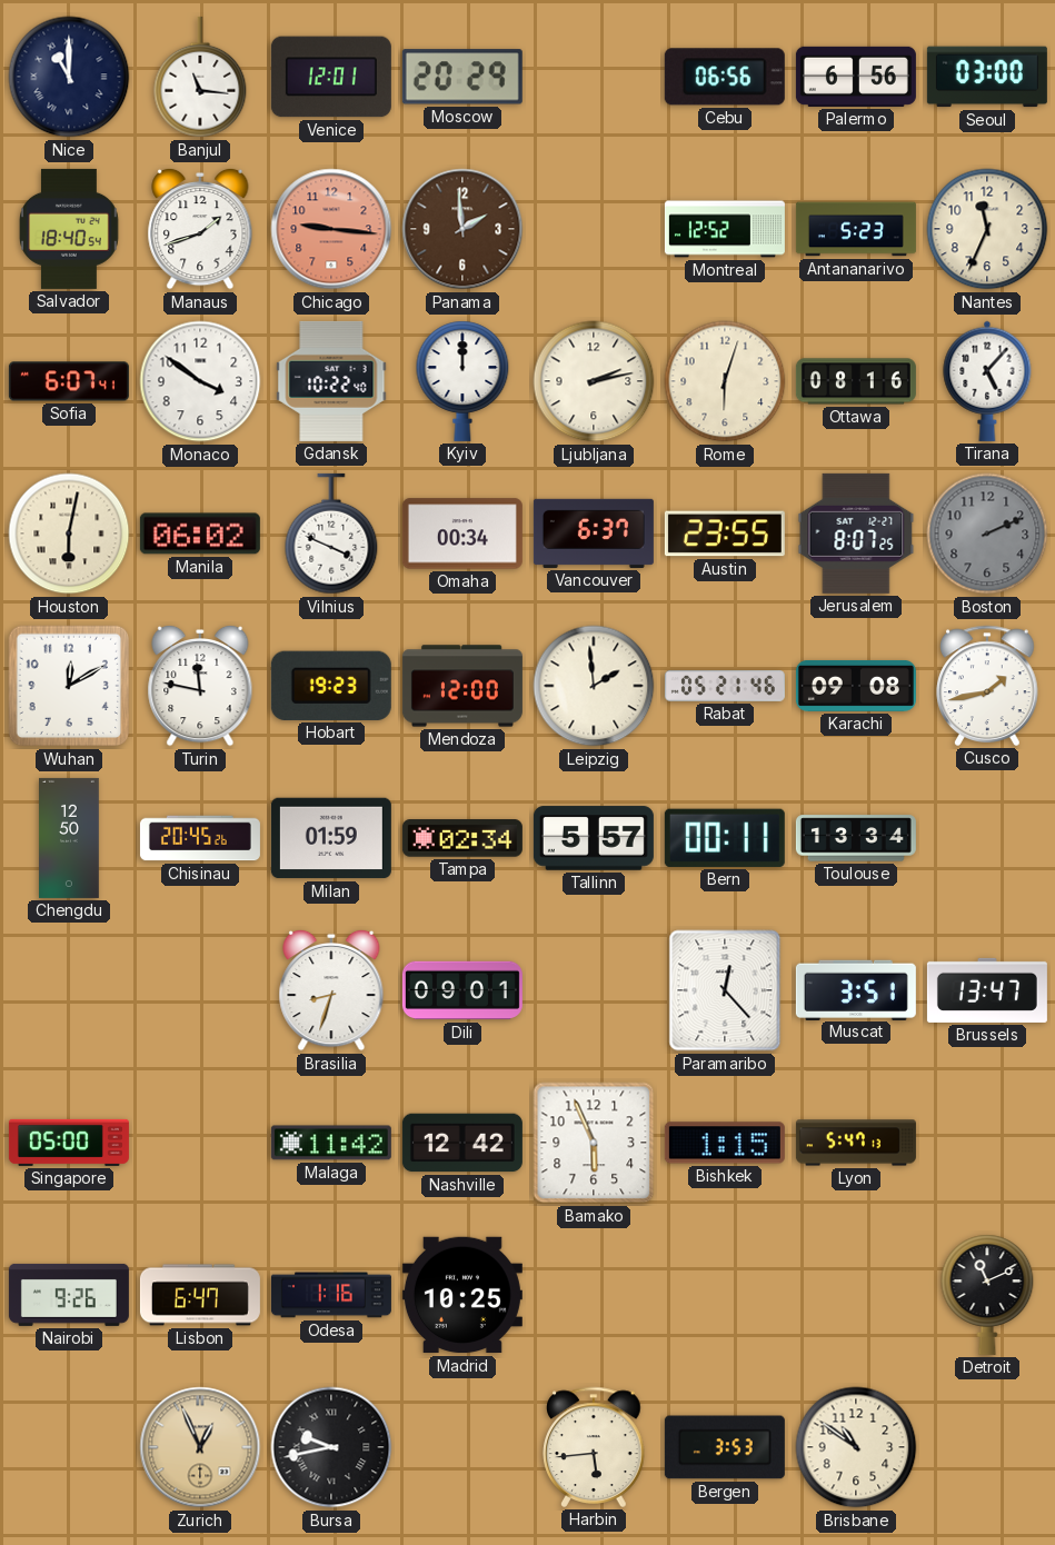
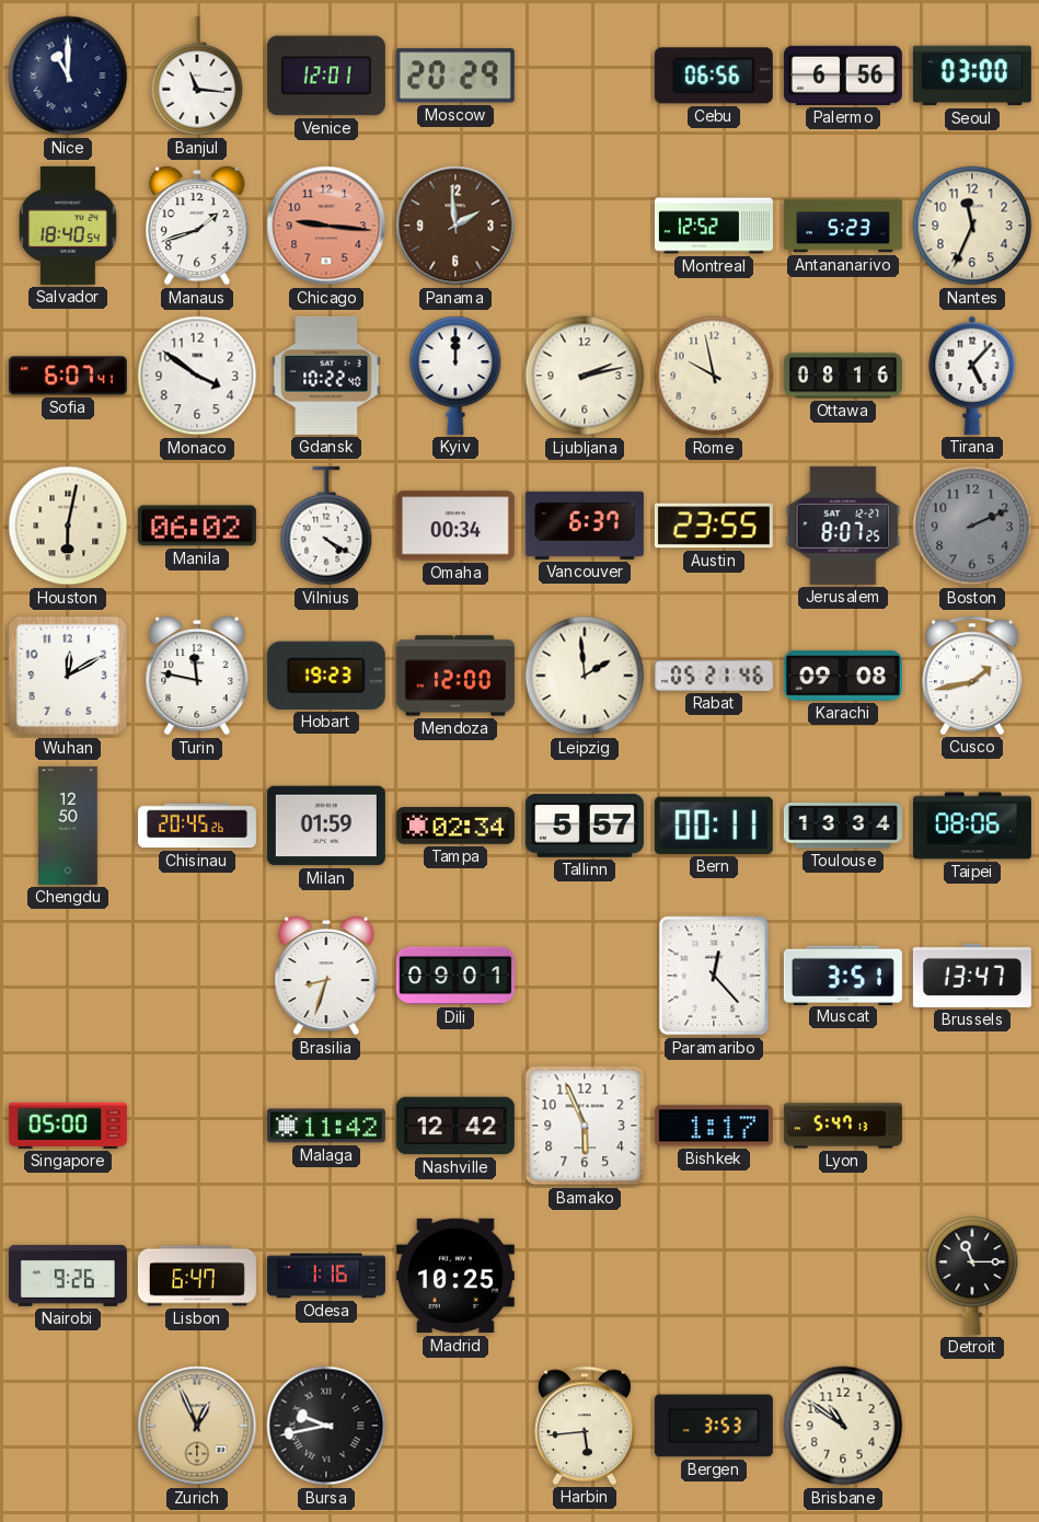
Rome: 6:03 -> 9:58
Vilnius: 3:49 -> 4:20
Taipei: none -> 08:06
Bishkek: 1:15 -> 1:17
Detroit: 11:11 -> 11:15
